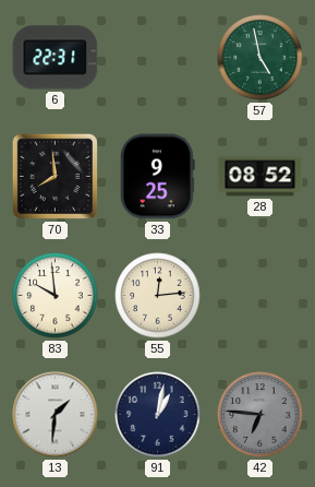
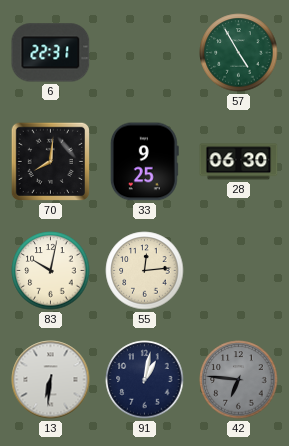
57: 4:58 -> 4:55
70: 7:59 -> 8:01
28: 08:52 -> 06:30
83: 9:59 -> 10:02
13: 1:31 -> 6:31
